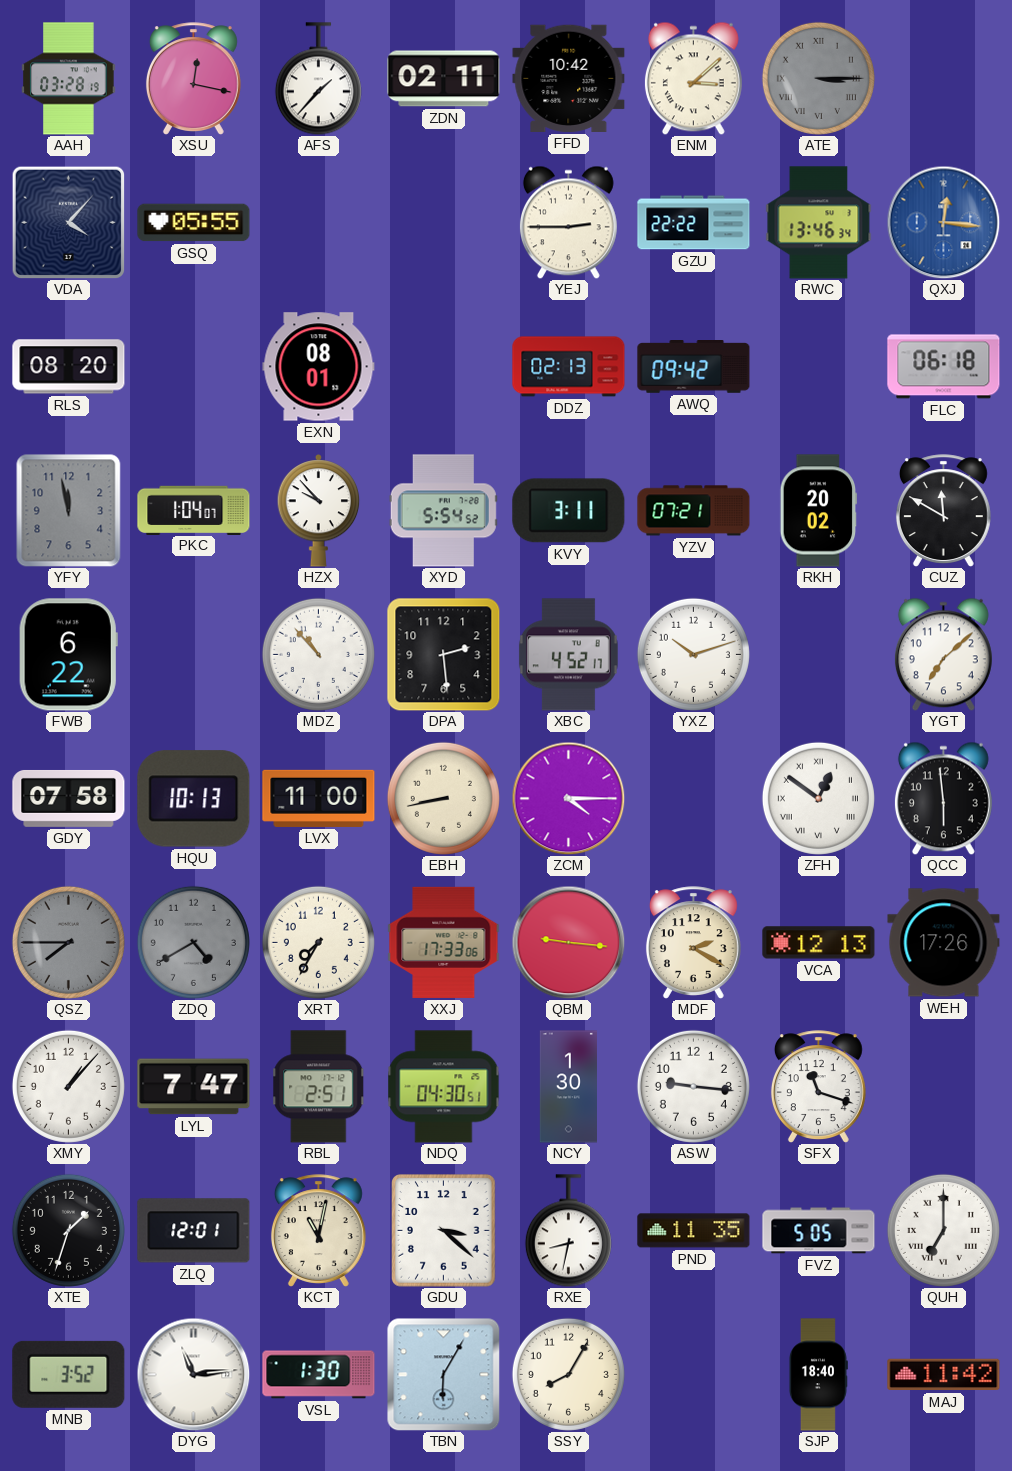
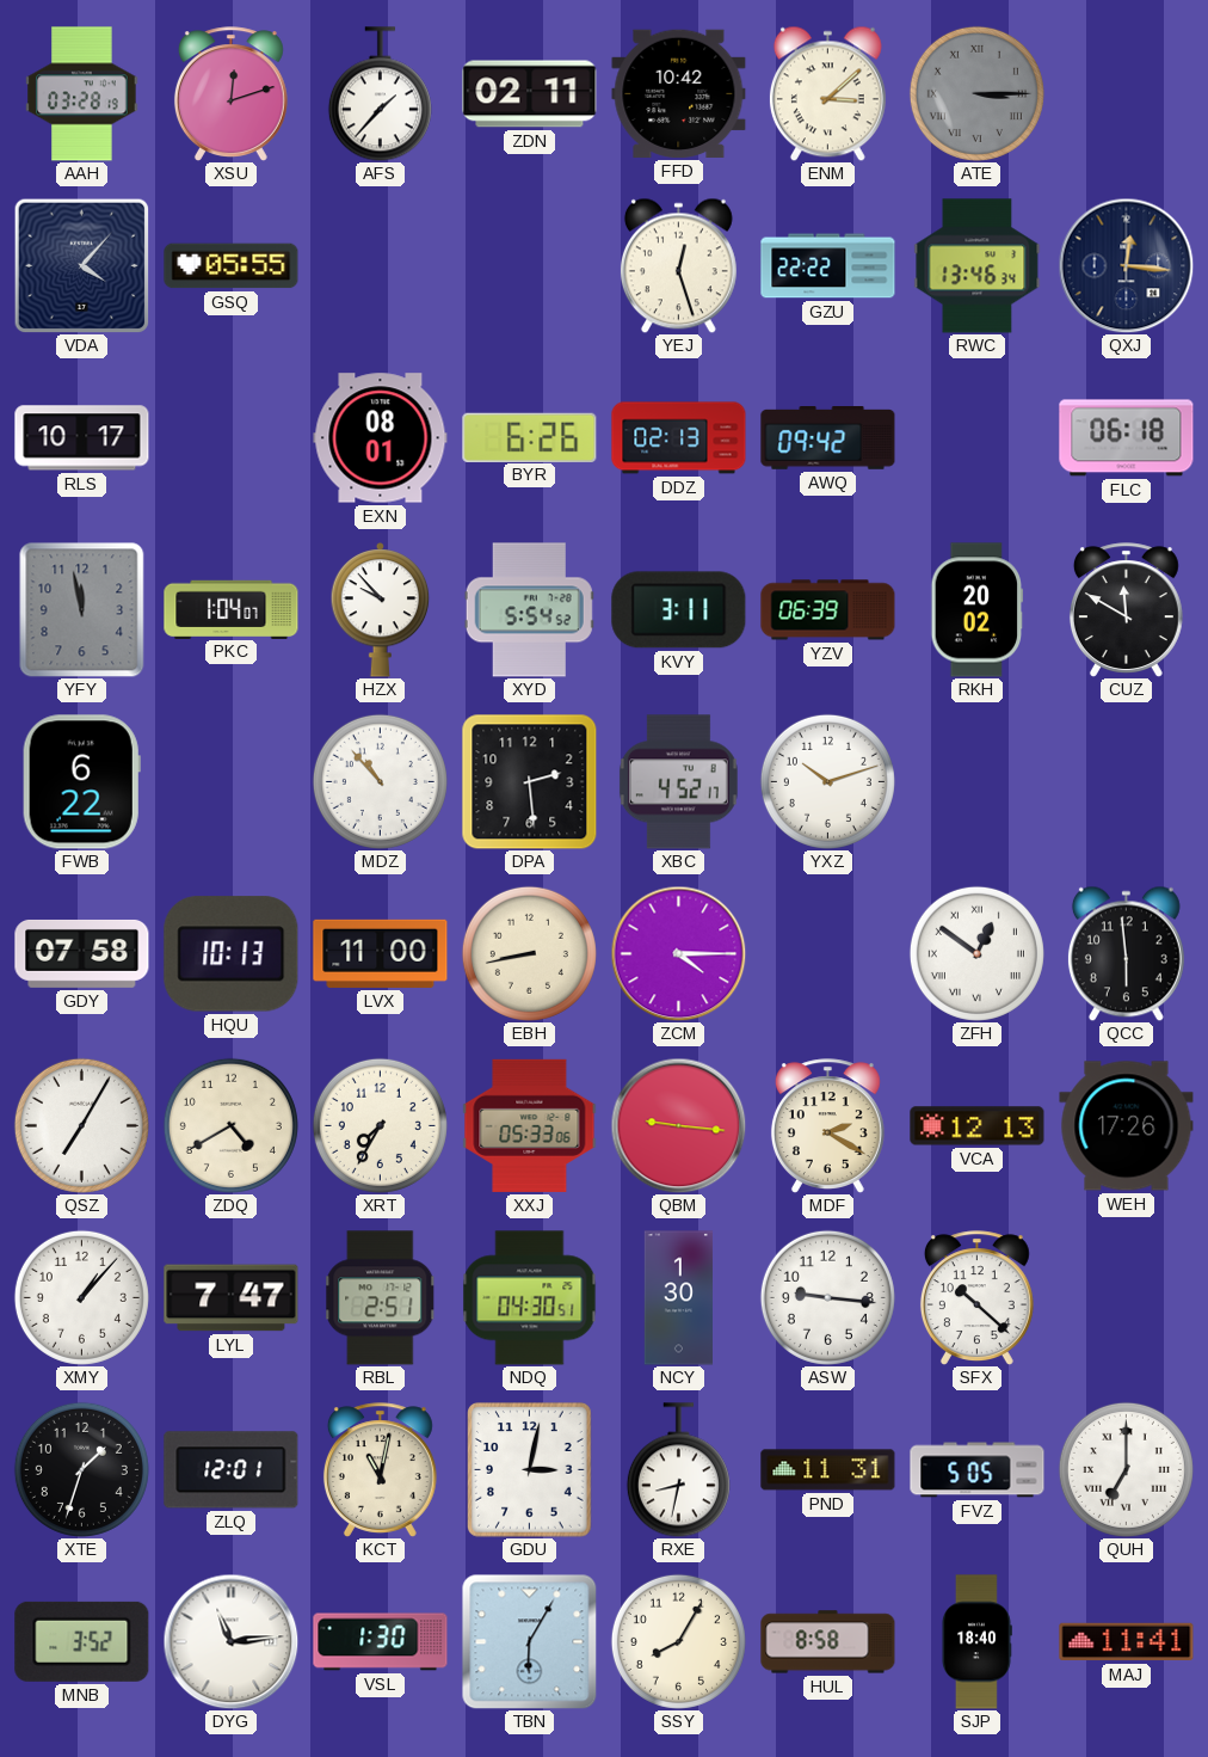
XSU: 12:17 -> 12:12
YEJ: 2:45 -> 12:27
QXJ dial: blue -> navy
RLS: 08:20 -> 10:17
BYR: none -> 6:26
YZV: 07:21 -> 06:39
YGT: 7:08 -> none
QSZ: 7:45 -> 7:05
QSZ dial: grey -> white
ZDQ dial: grey -> cream
XXJ: 17:33 -> 05:33
SFX: 11:18 -> 10:22
GDU: 3:22 -> 3:02
PND: 11:35 -> 11:31
HUL: none -> 8:58
MAJ: 11:42 -> 11:41
